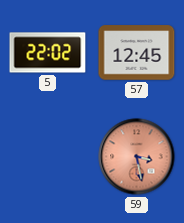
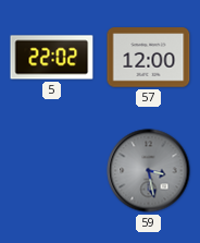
57: 12:45 -> 12:00
59 dial: salmon -> grey
